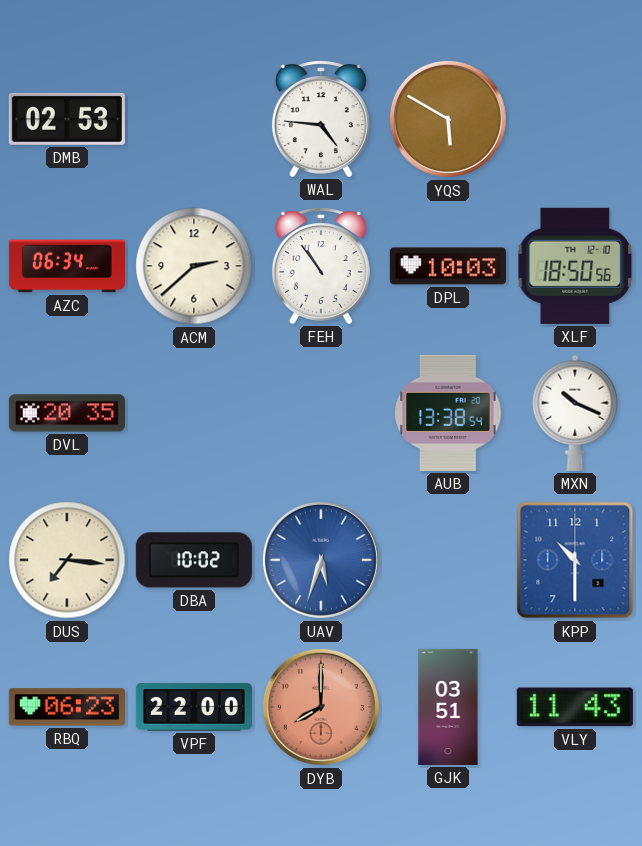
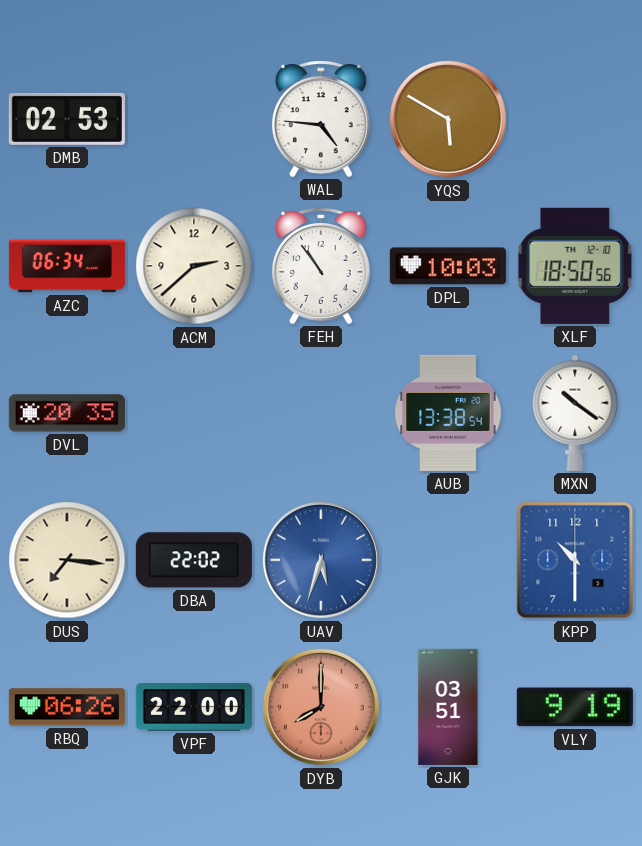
MXN: 10:19 -> 10:21
DBA: 10:02 -> 22:02
RBQ: 06:23 -> 06:26
VLY: 11:43 -> 9:19
